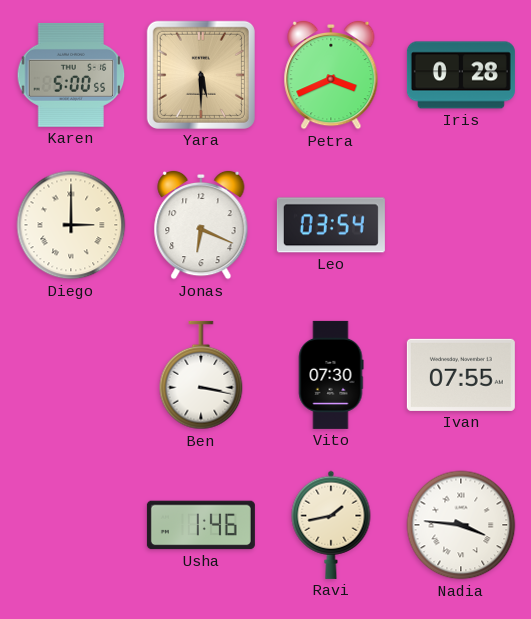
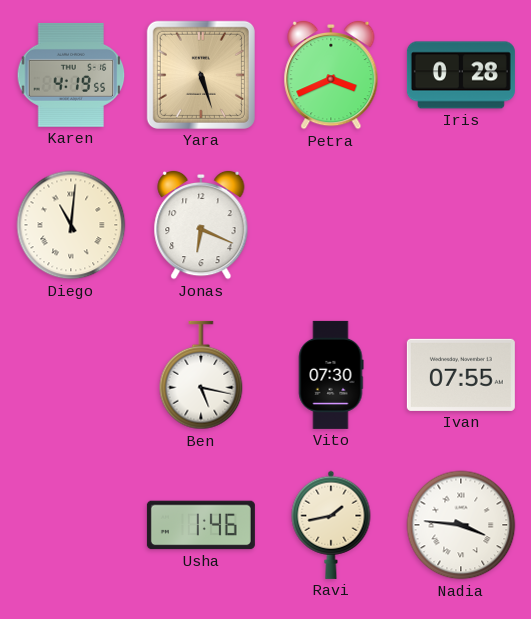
Karen: 5:00 -> 4:19
Yara: 5:30 -> 5:27
Diego: 3:00 -> 11:01
Leo: 03:54 -> none
Ben: 3:17 -> 5:17
